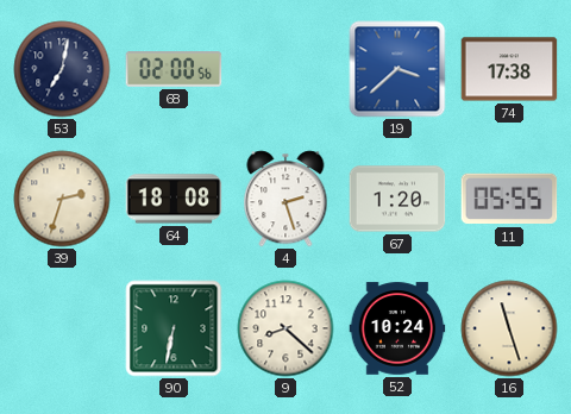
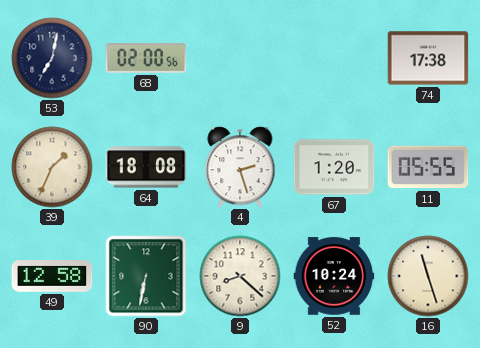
19: 3:38 -> none
39: 2:33 -> 1:34
49: none -> 12:58
